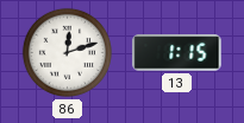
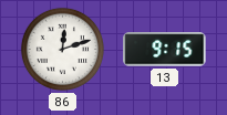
13: 1:15 -> 9:15
